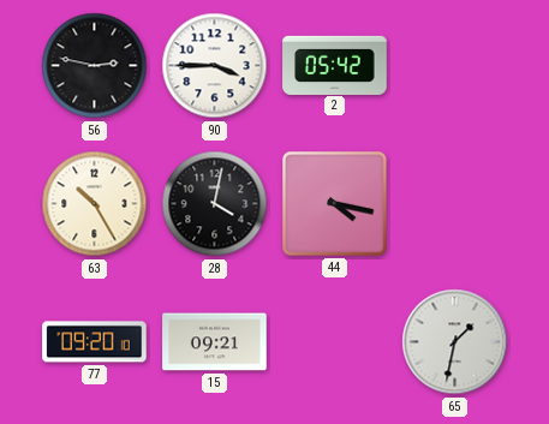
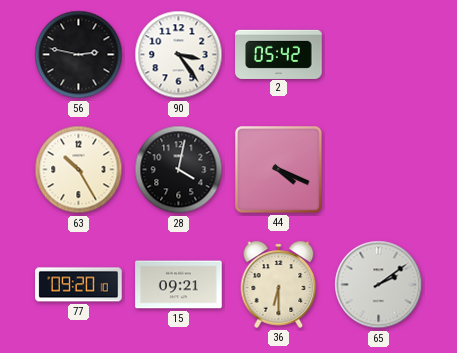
90: 3:45 -> 3:24
44: 4:17 -> 4:19
36: none -> 6:30
65: 1:32 -> 2:09
